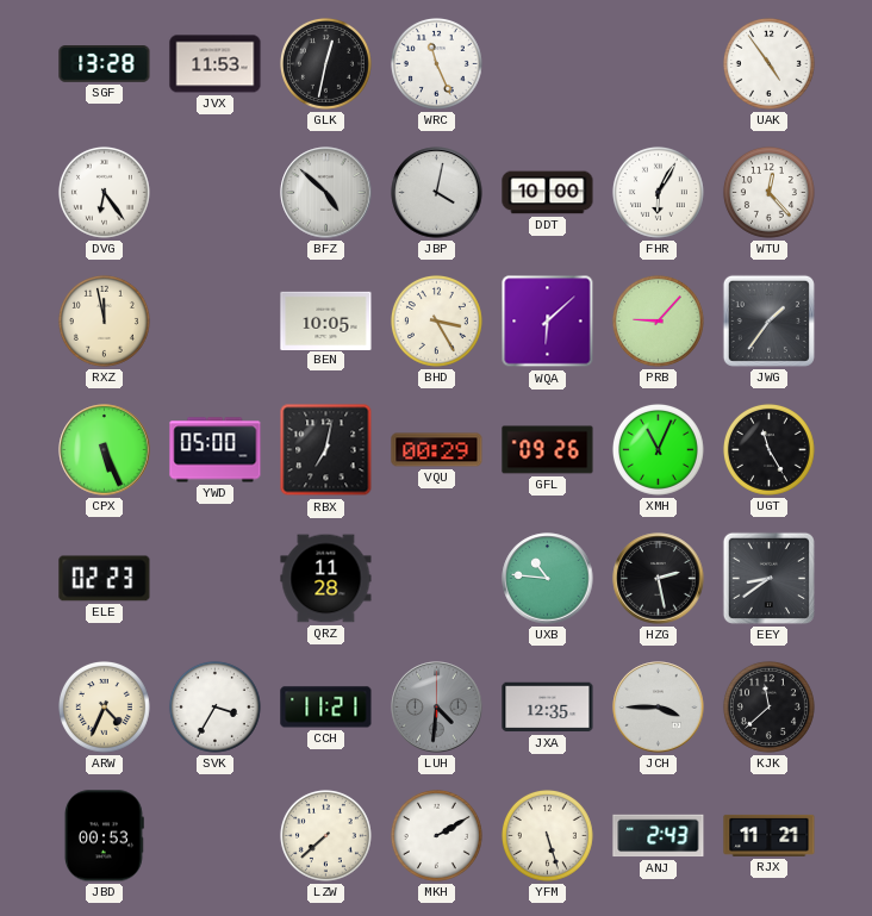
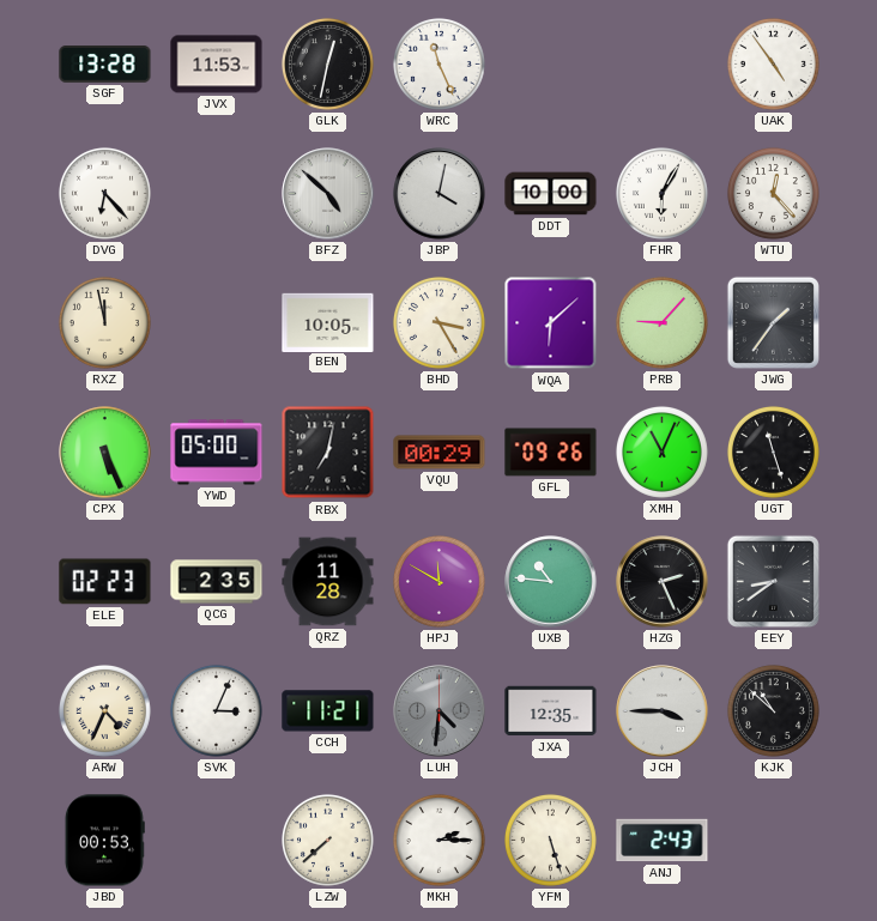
DVG: 6:24 -> 6:23
UGT: 11:25 -> 11:27
QCG: none -> 2:35
HPJ: none -> 11:50
HZG: 2:28 -> 2:26
SVK: 3:35 -> 3:04
KJK: 11:38 -> 10:52
MKH: 2:10 -> 2:15
RJX: 11:21 -> none
